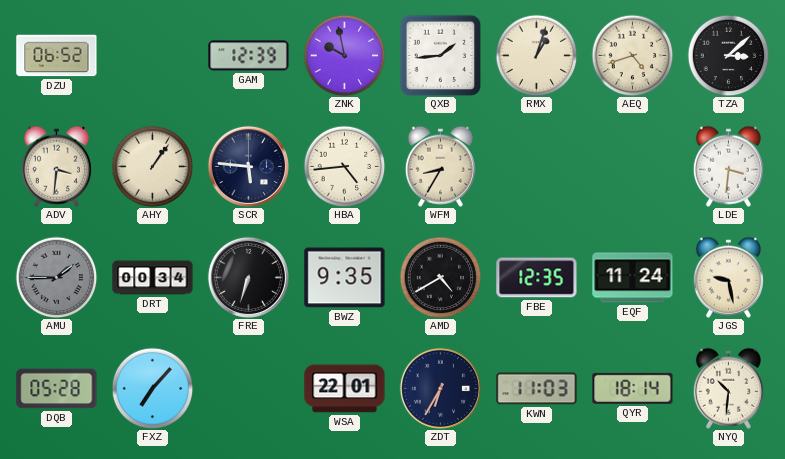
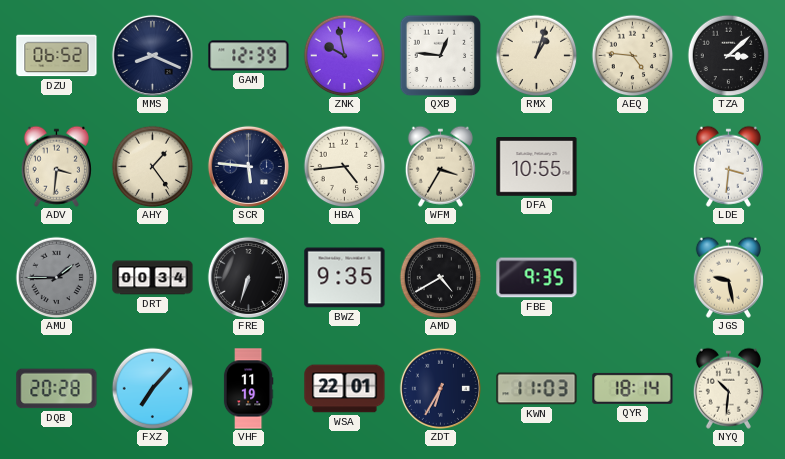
MMS: none -> 8:19
QXB: 1:44 -> 12:46
AEQ: 4:42 -> 4:46
AHY: 1:06 -> 1:24
WFM: 8:35 -> 3:35
DFA: none -> 10:55
FBE: 12:35 -> 9:35
EQF: 11:24 -> none
DQB: 05:28 -> 20:28
VHF: none -> 11:19
